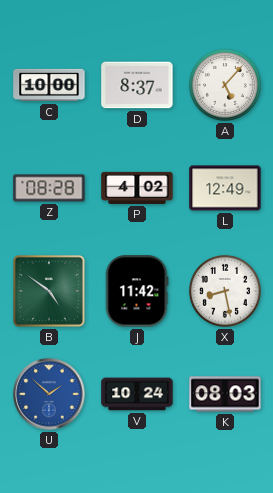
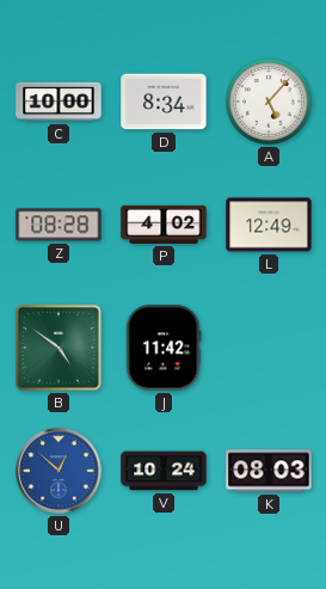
D: 8:37 -> 8:34
X: 8:28 -> none
U: 1:52 -> 12:52
